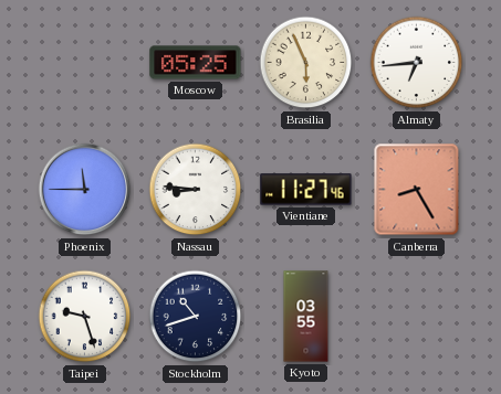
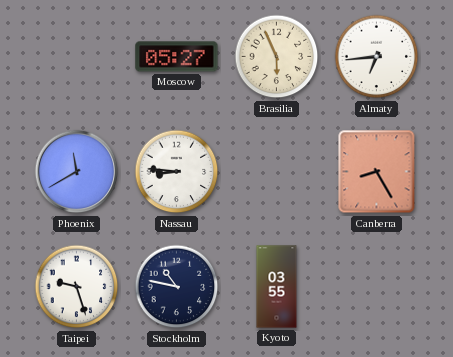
Moscow: 05:25 -> 05:27
Phoenix: 11:45 -> 11:40
Vientiane: 11:27 -> none
Stockholm: 10:42 -> 10:47
